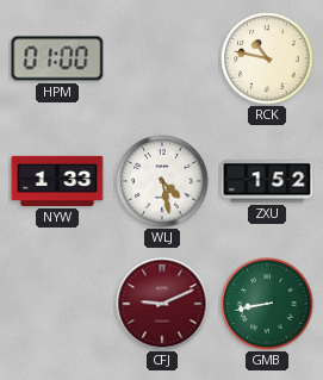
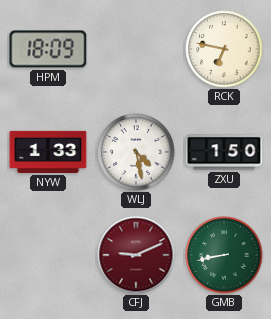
HPM: 01:00 -> 18:09
RCK: 10:47 -> 6:47
ZXU: 1:52 -> 1:50
